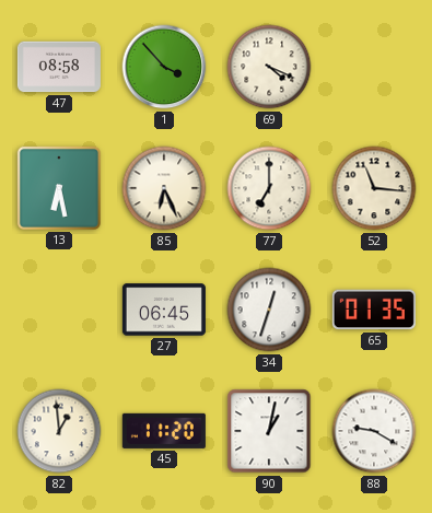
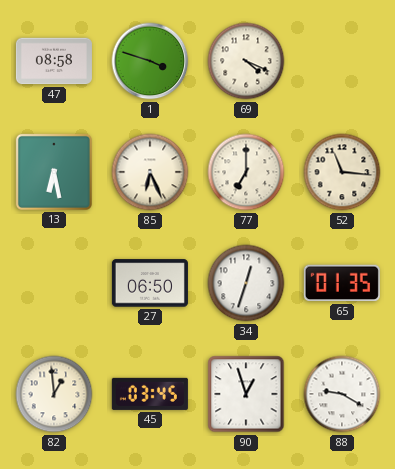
1: 3:53 -> 3:48
27: 06:45 -> 06:50
45: 11:20 -> 03:45
90: 1:02 -> 12:57
